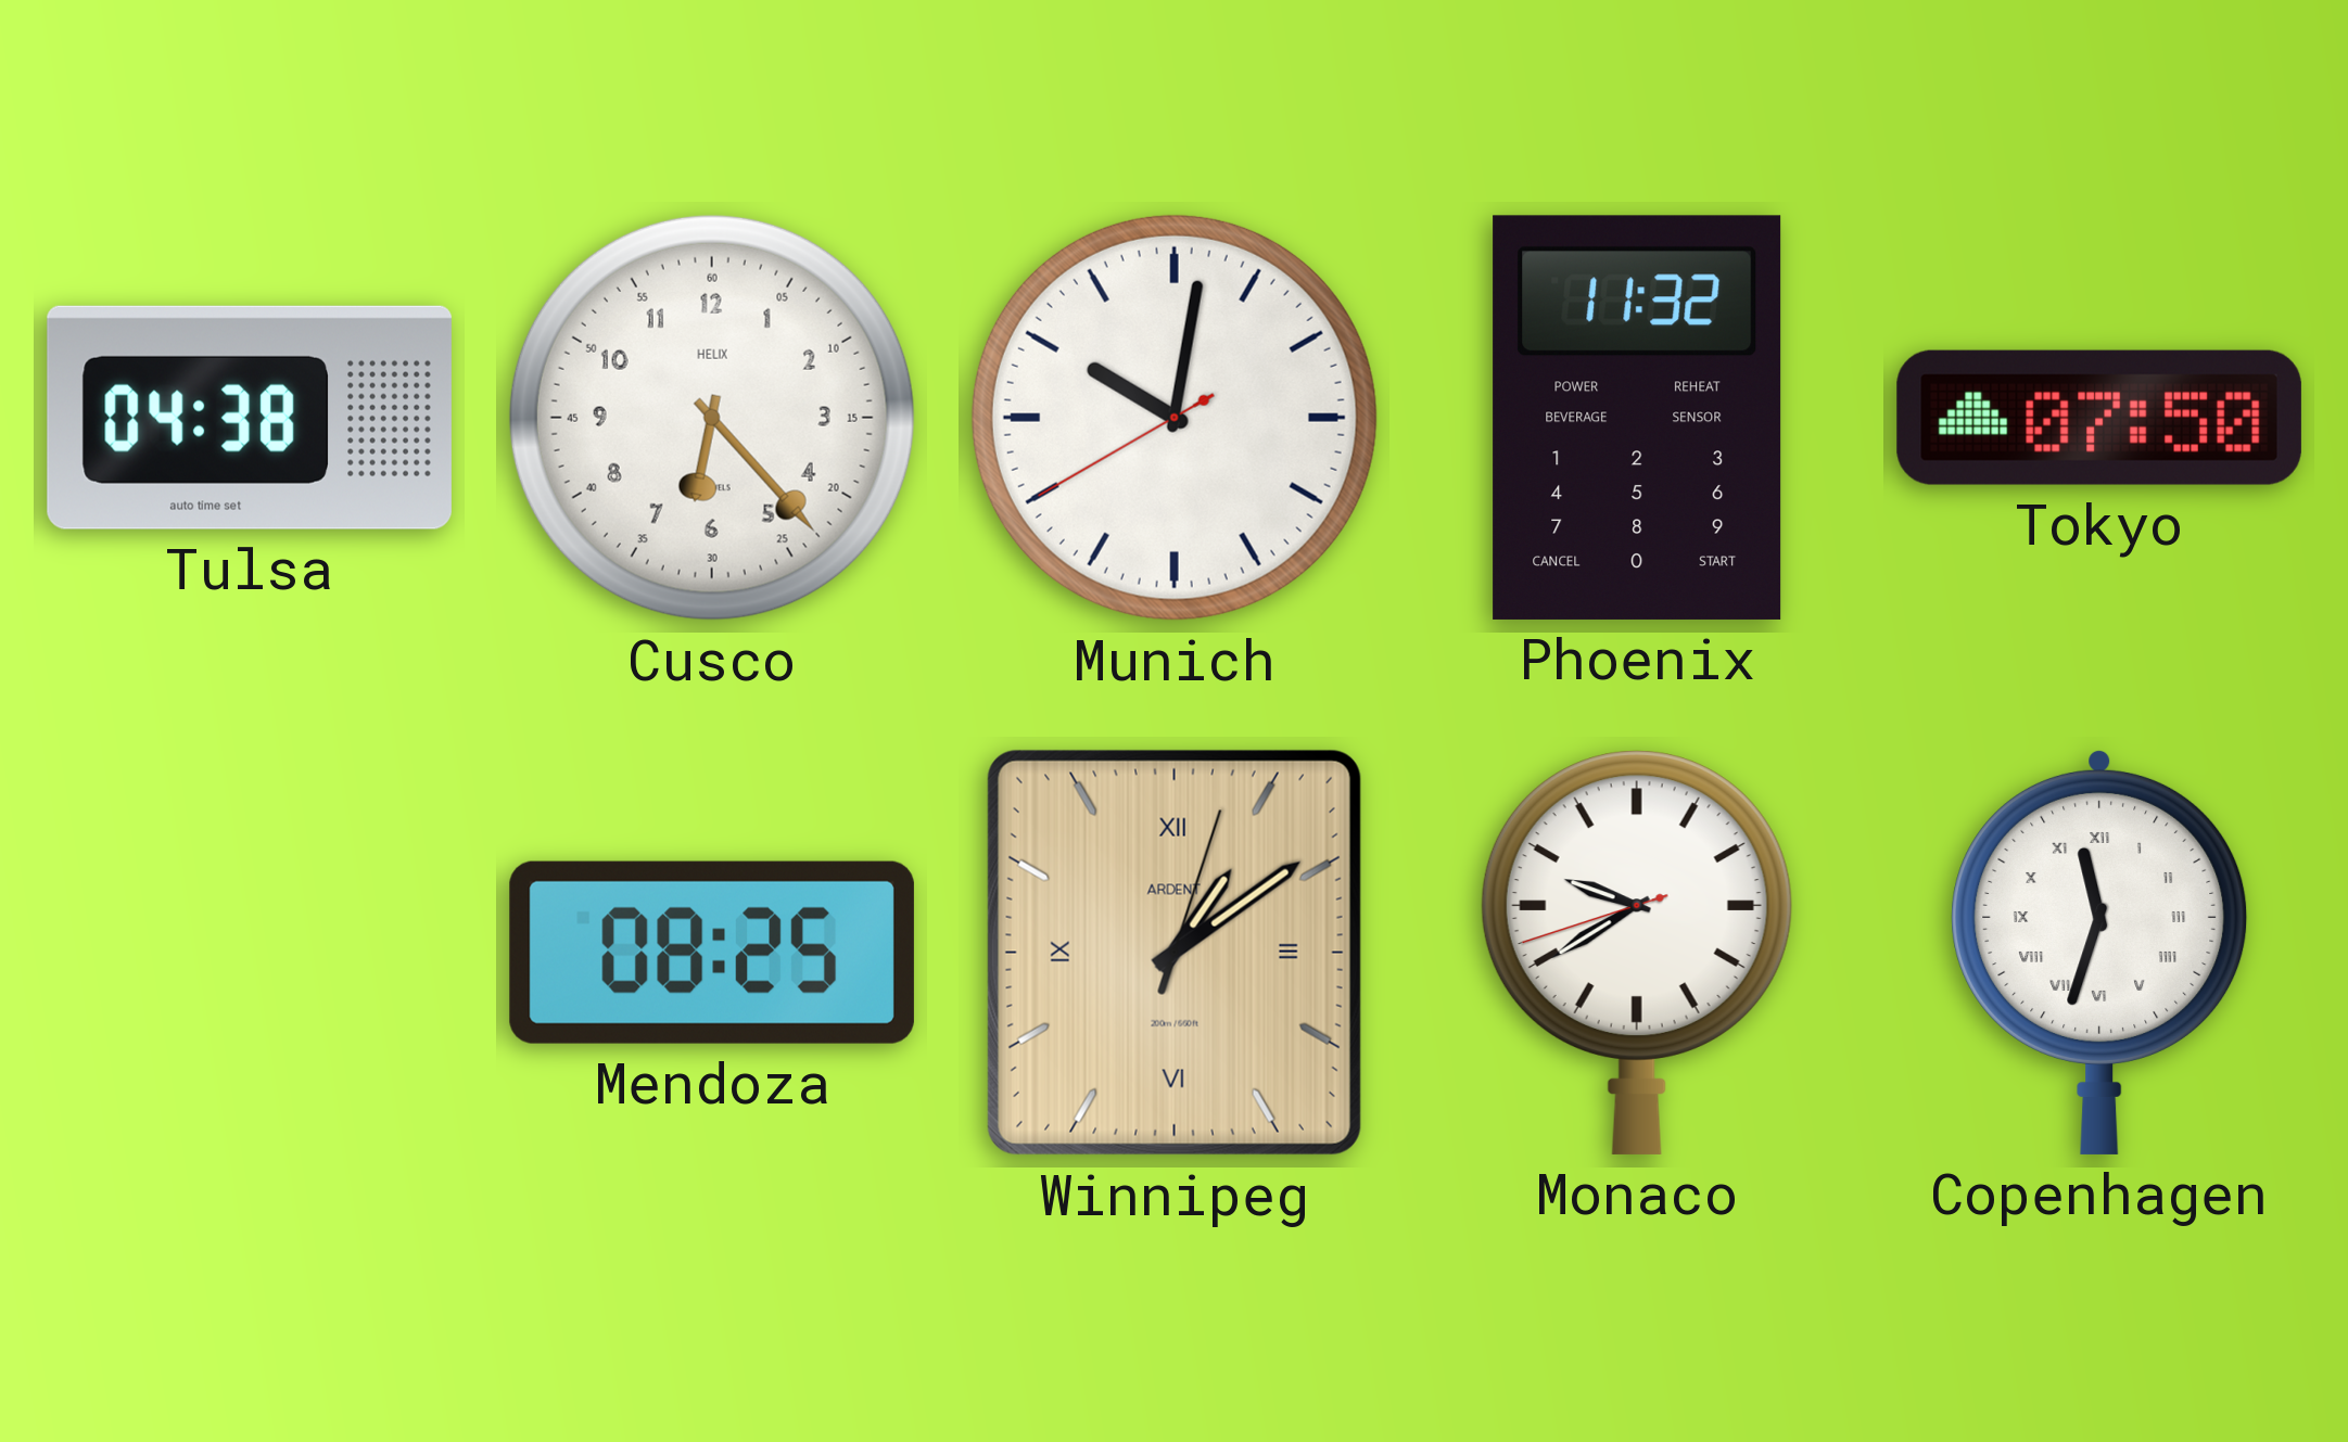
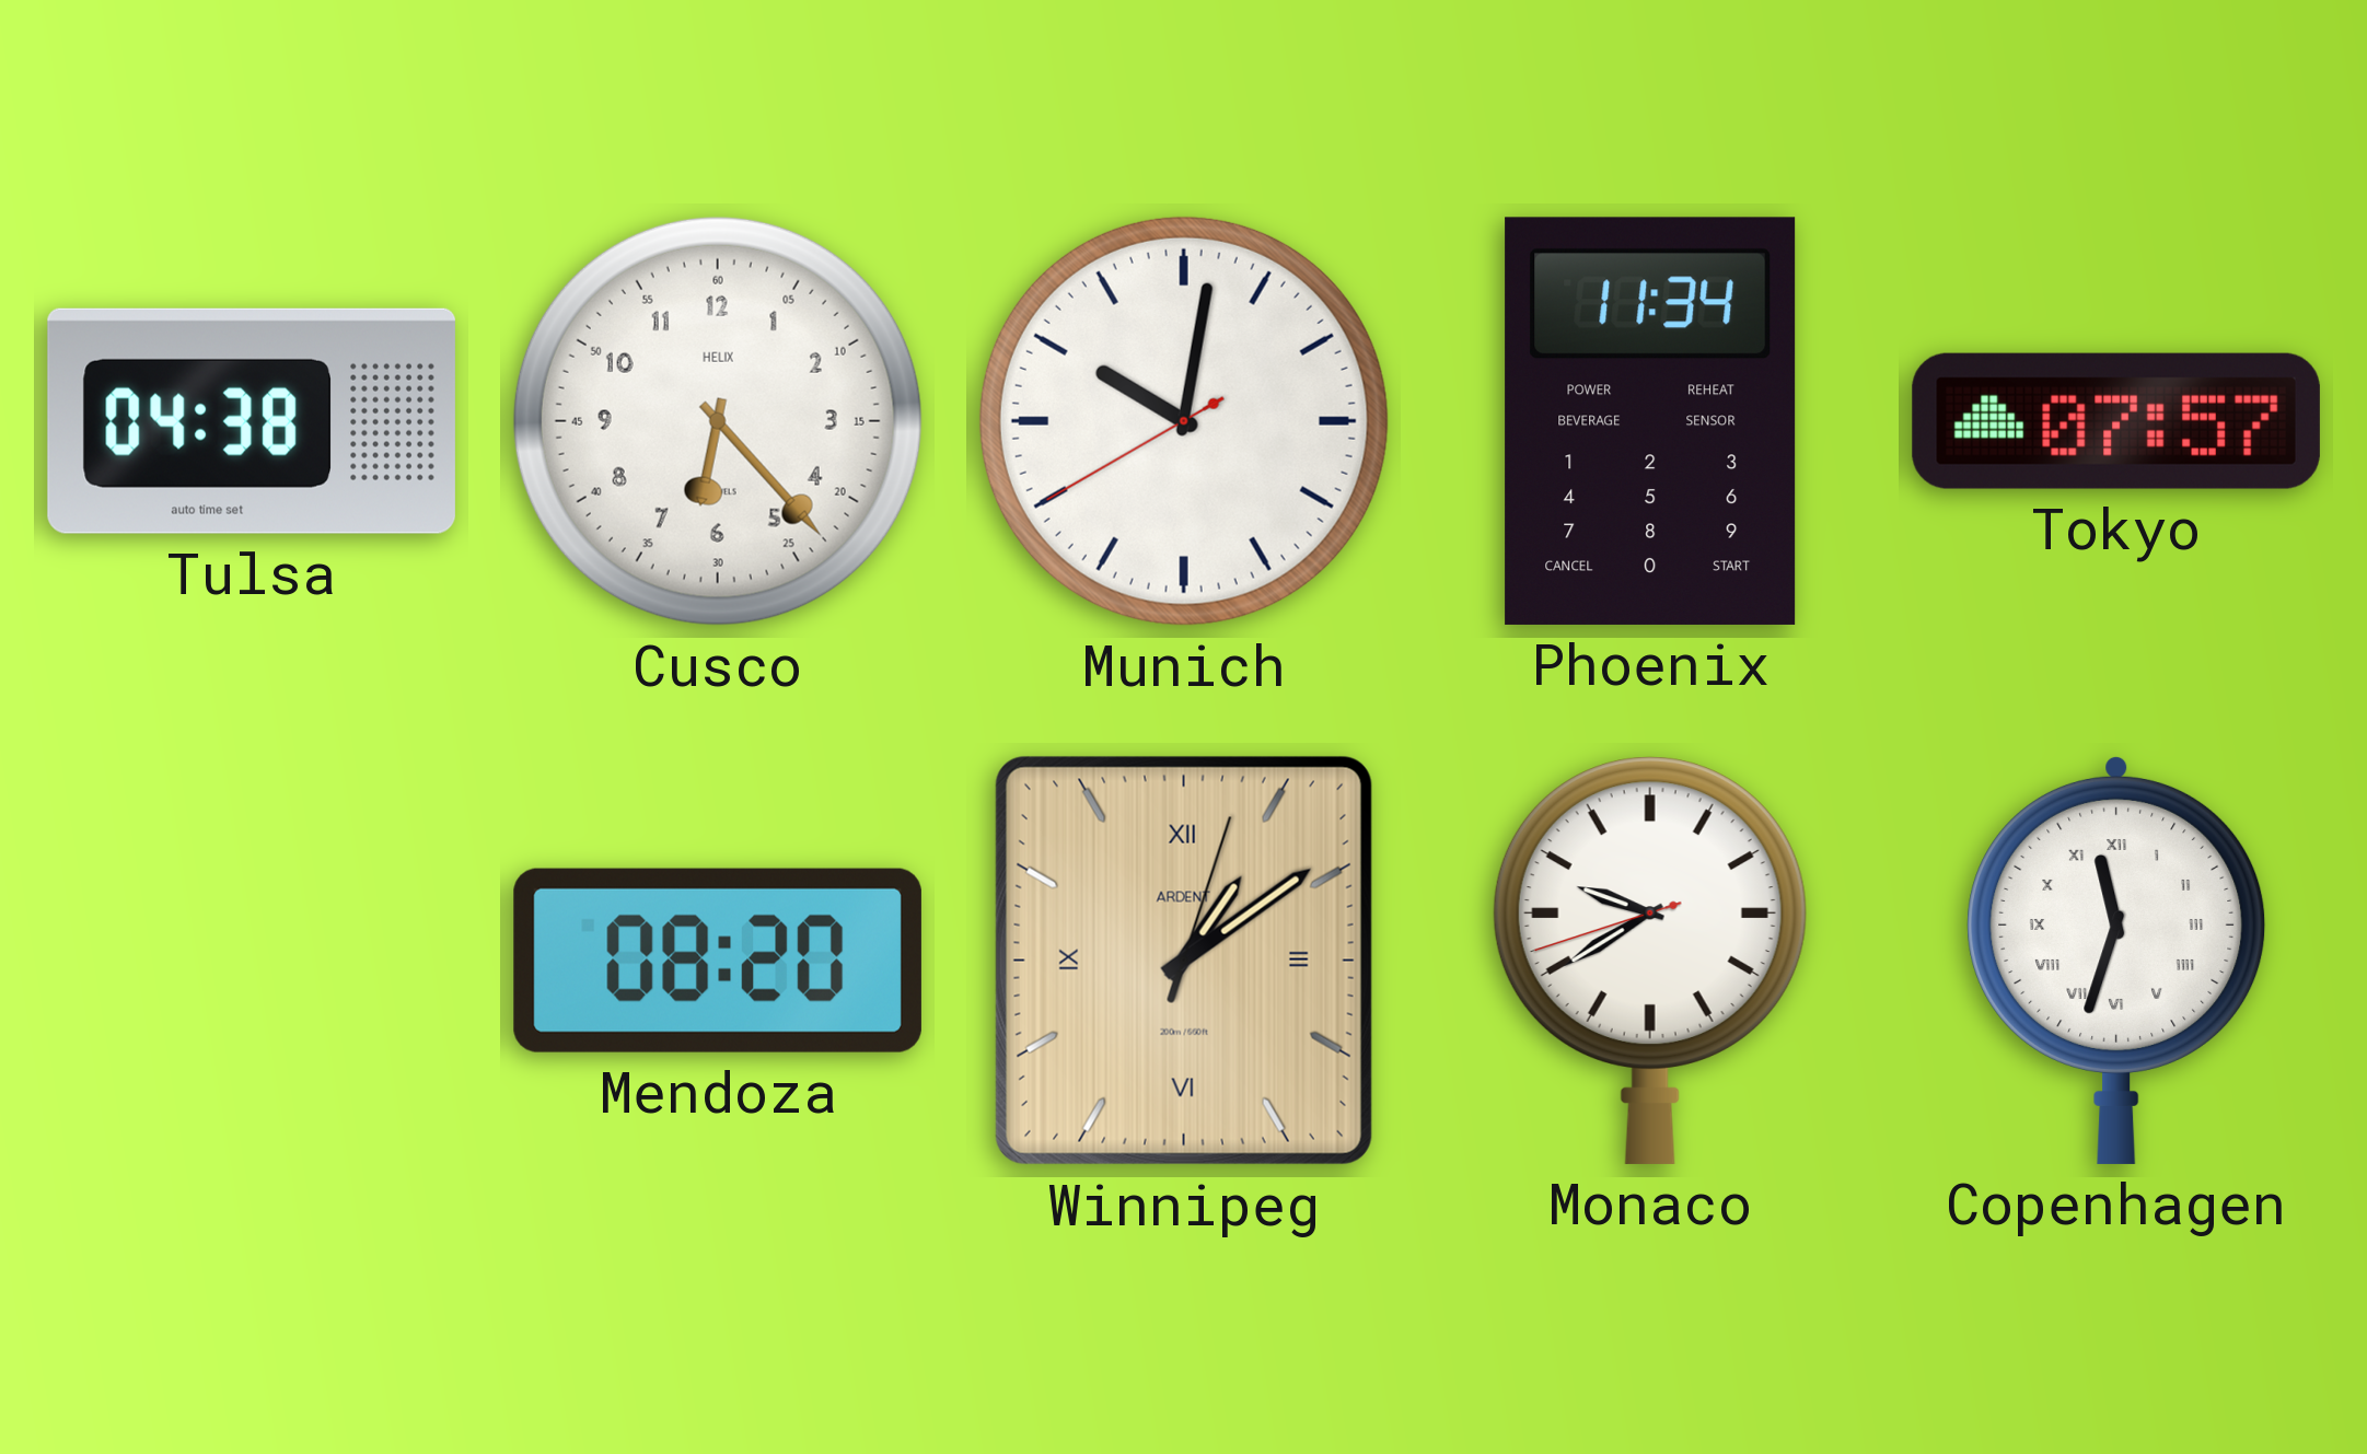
Phoenix: 11:32 -> 11:34
Tokyo: 07:50 -> 07:57
Mendoza: 08:25 -> 08:20
